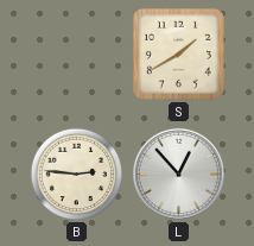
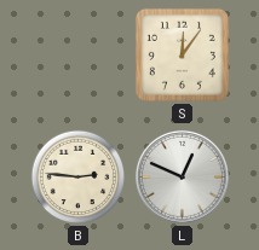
S: 1:40 -> 12:06
L: 12:53 -> 12:49
